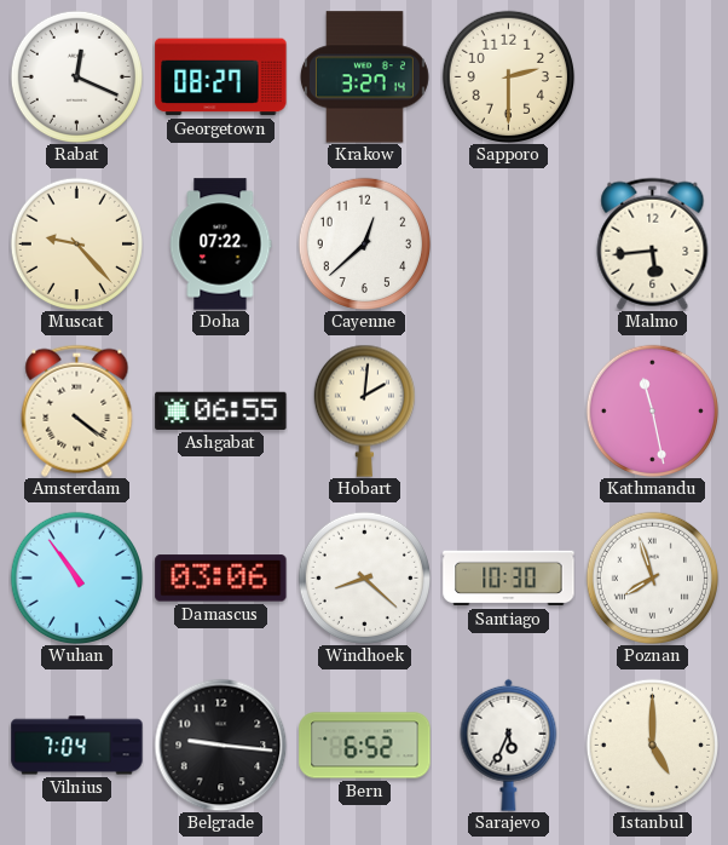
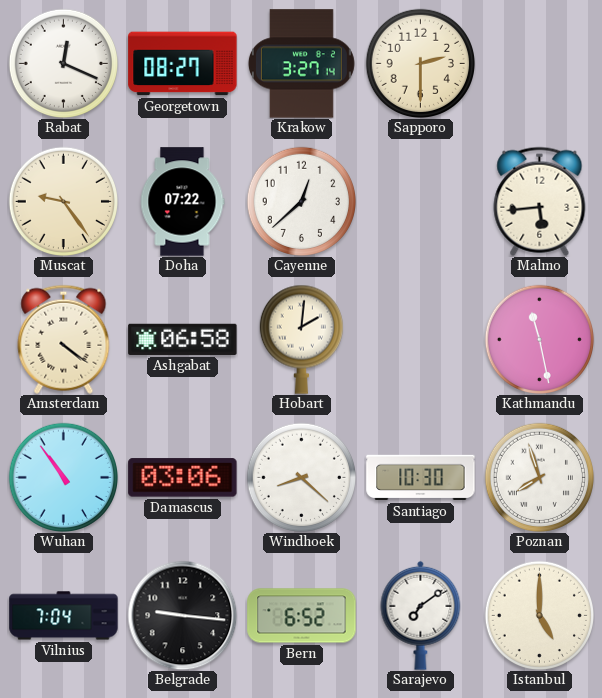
Muscat: 9:23 -> 9:24
Ashgabat: 06:55 -> 06:58
Sarajevo: 5:34 -> 7:09
